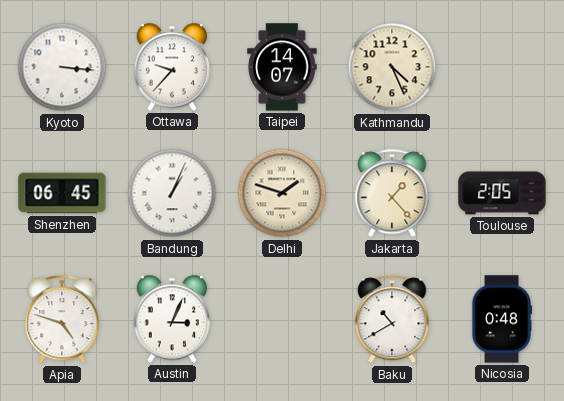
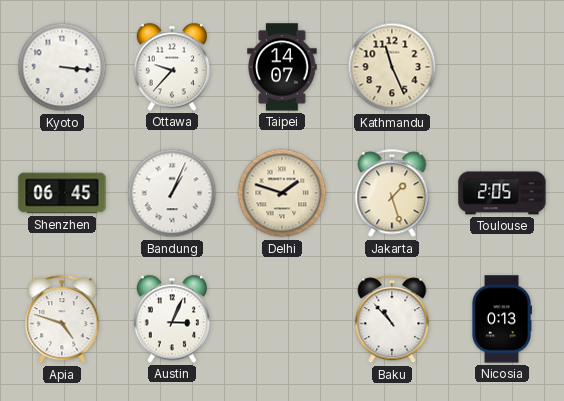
Kathmandu: 4:26 -> 11:26
Jakarta: 1:23 -> 1:27
Baku: 10:40 -> 10:53
Nicosia: 0:48 -> 0:13
